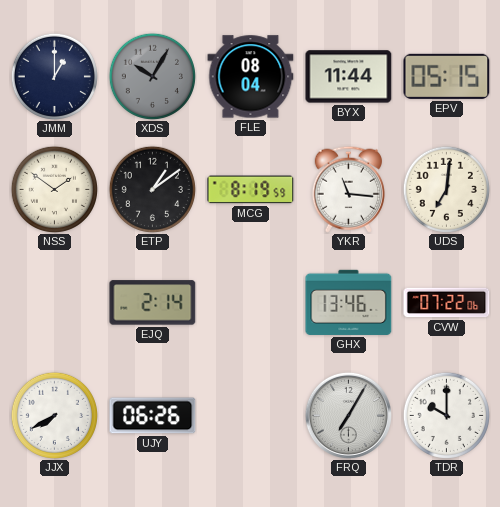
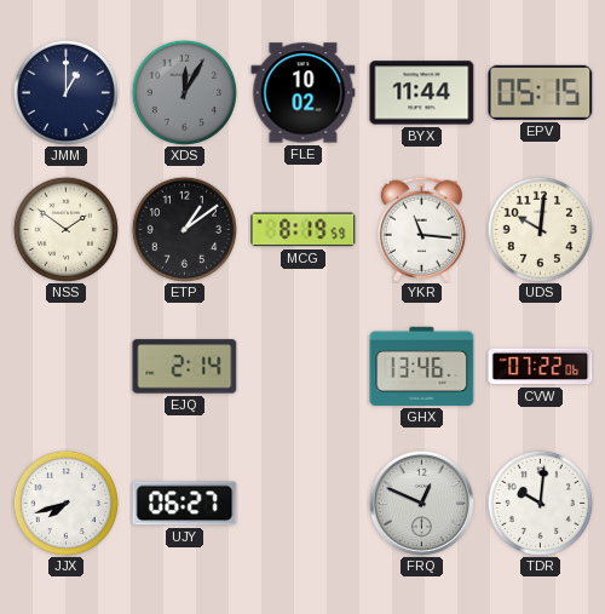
XDS: 10:05 -> 12:05
FLE: 08:04 -> 10:02
UDS: 7:01 -> 10:01
JJX: 7:40 -> 7:42
UJY: 06:26 -> 06:27
FRQ: 7:05 -> 12:49
TDR: 10:00 -> 10:01
